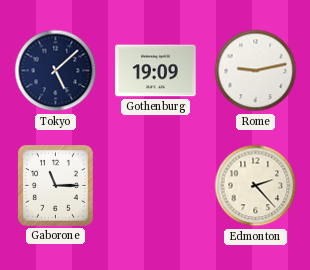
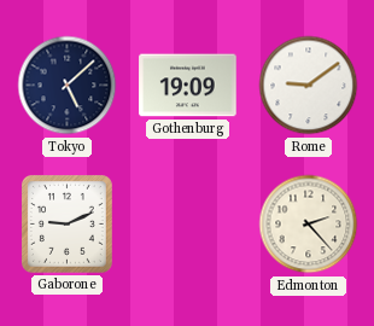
Rome: 9:13 -> 9:09
Gaborone: 11:15 -> 9:11
